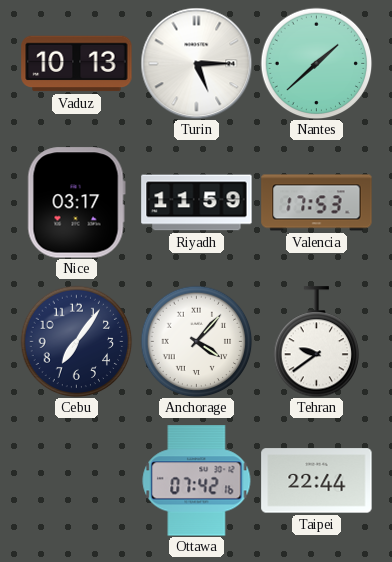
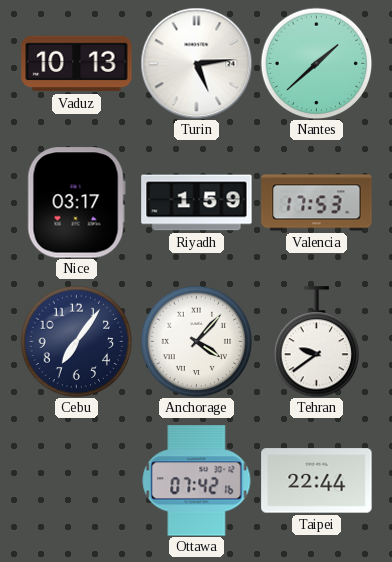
Turin: 5:15 -> 5:14
Riyadh: 11:59 -> 1:59
